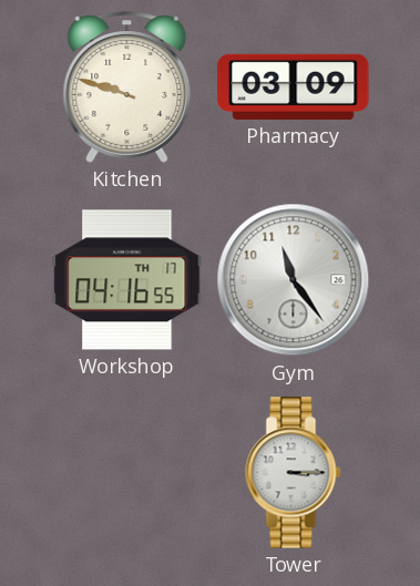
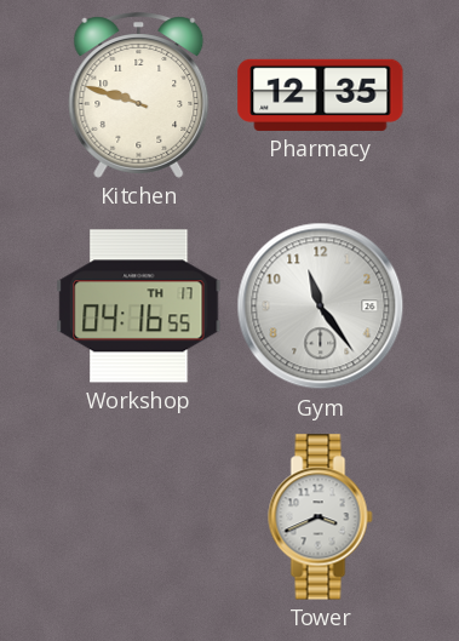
Pharmacy: 03:09 -> 12:35
Tower: 3:15 -> 3:41
